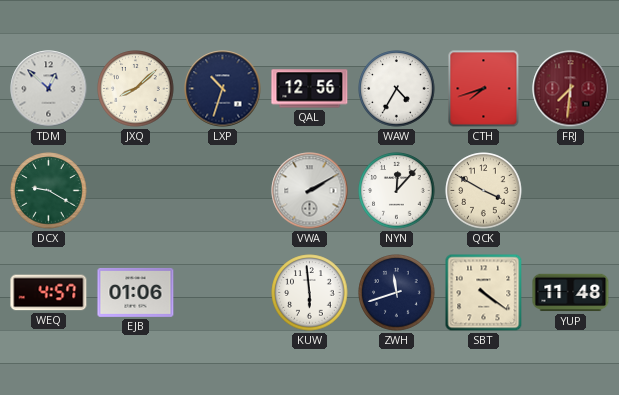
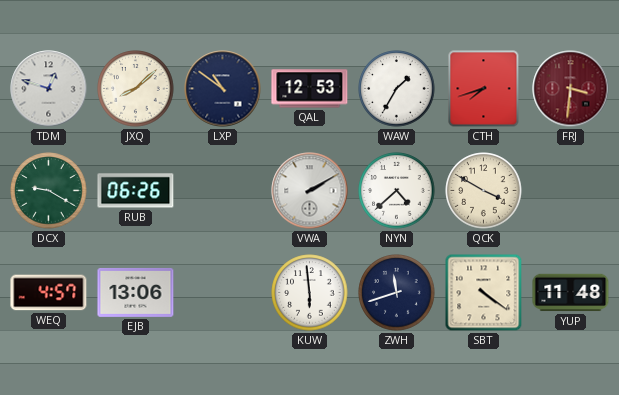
TDM: 12:52 -> 12:48
LXP: 10:33 -> 10:51
QAL: 12:56 -> 12:53
WAW: 4:35 -> 1:35
FRJ: 7:31 -> 3:31
RUB: none -> 06:26
NYN: 12:07 -> 4:38
EJB: 01:06 -> 13:06
